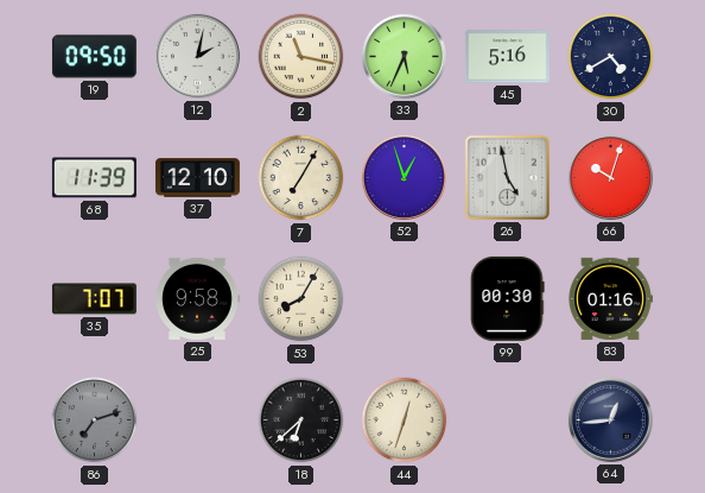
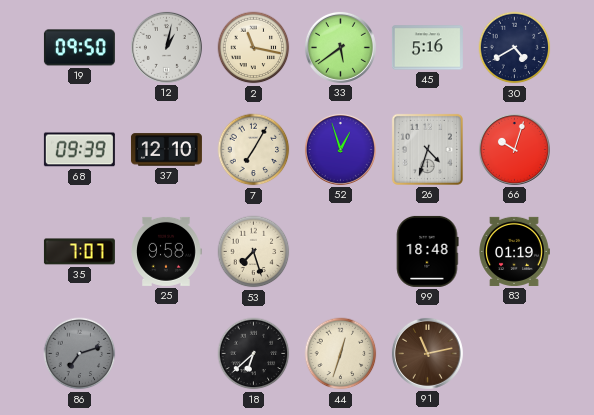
12: 2:02 -> 1:02
33: 5:34 -> 5:39
68: 11:39 -> 09:39
26: 4:58 -> 4:33
53: 8:05 -> 7:27
99: 00:30 -> 18:48
83: 01:16 -> 01:19
91: none -> 11:13
64: 12:44 -> none
